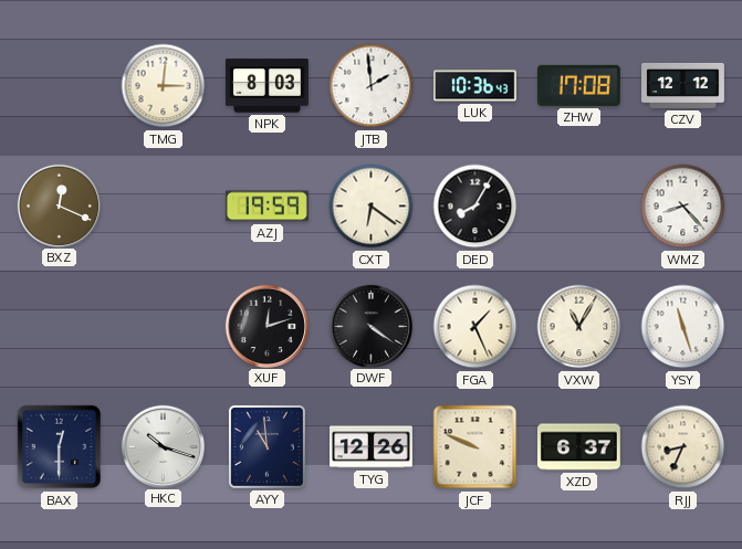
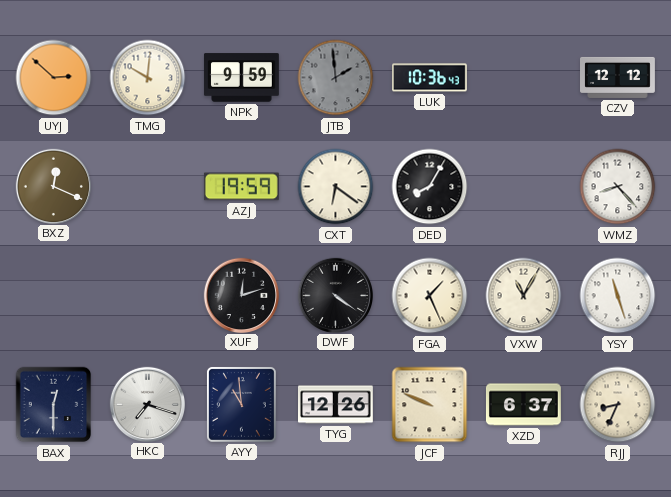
UYJ: none -> 2:52
TMG: 3:01 -> 10:01
NPK: 8:03 -> 9:59
JTB dial: white -> grey
ZHW: 17:08 -> none
HKC: 10:18 -> 7:18
